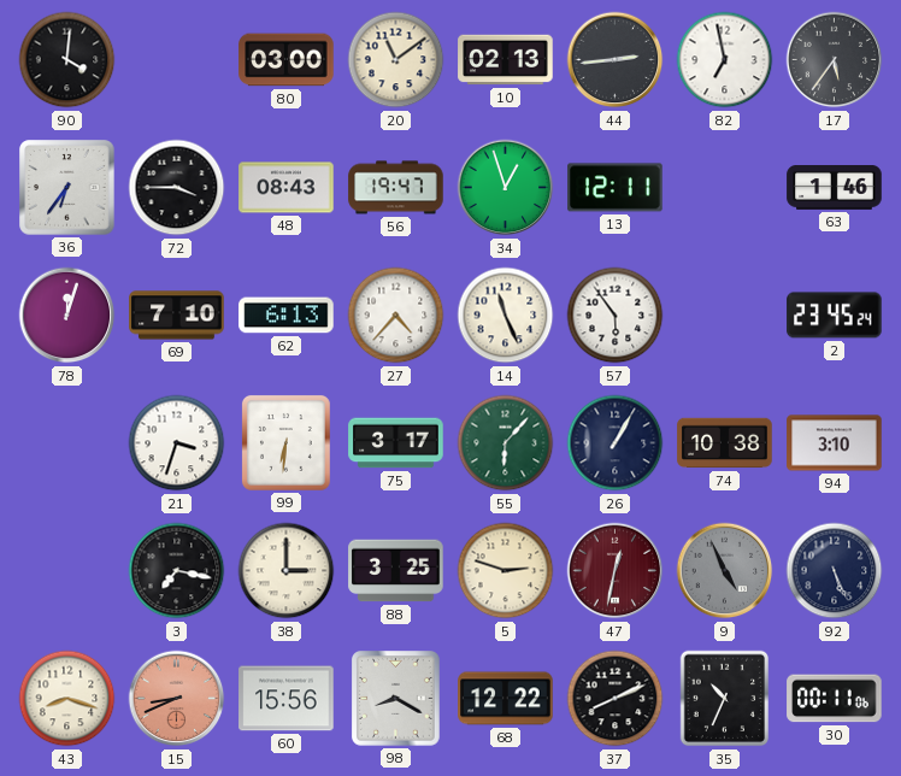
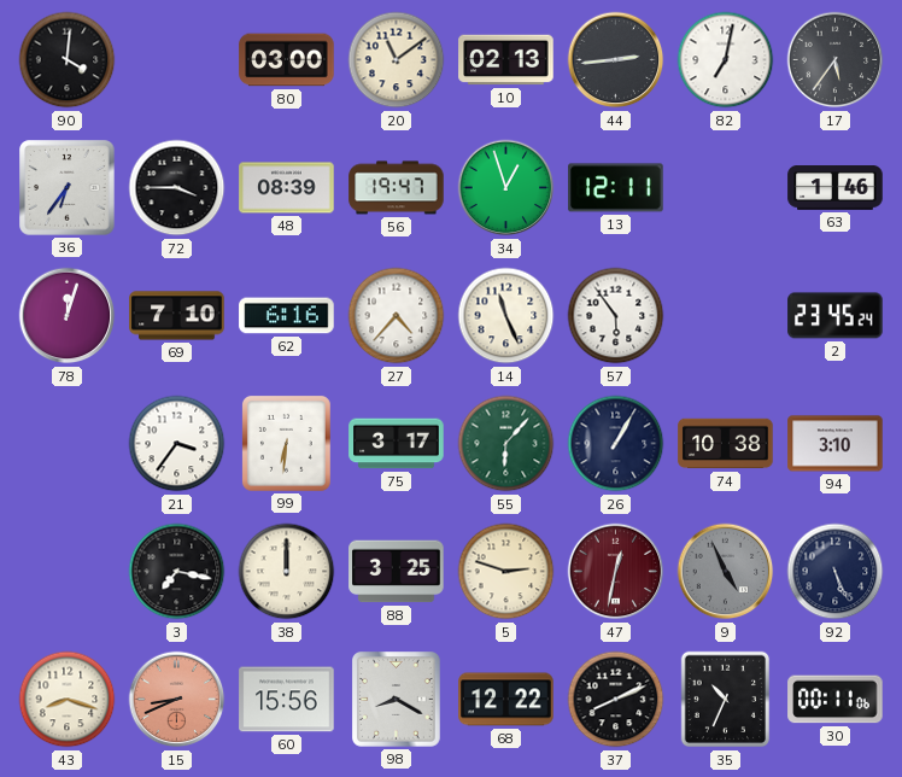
82: 6:58 -> 7:02
48: 08:43 -> 08:39
62: 6:13 -> 6:16
21: 3:33 -> 3:36
38: 3:00 -> 12:00
